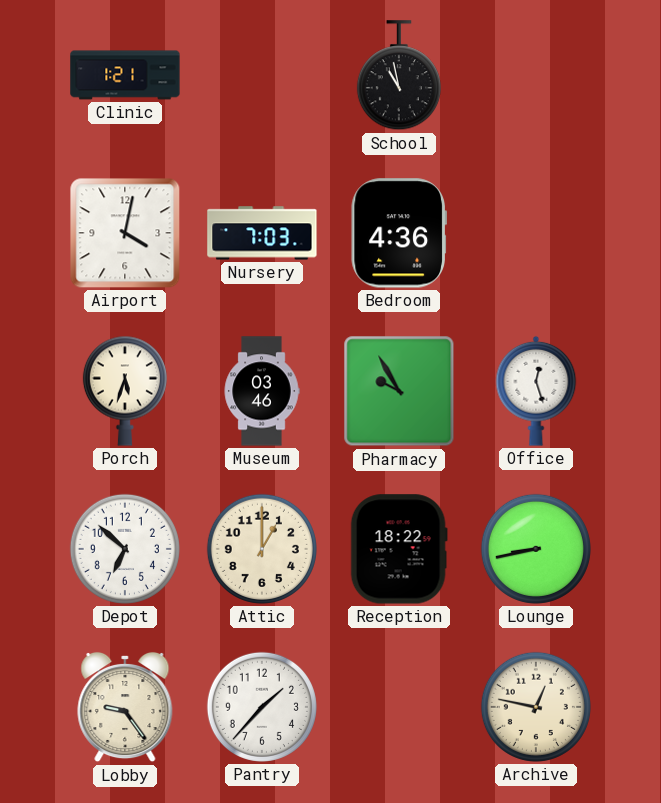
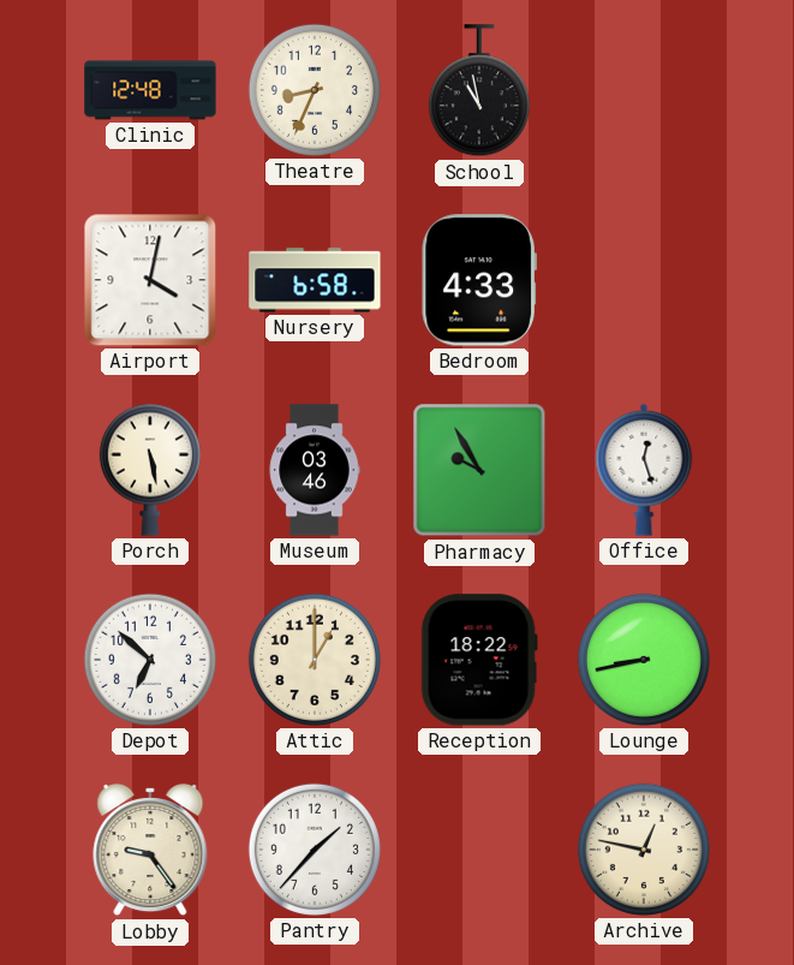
Clinic: 1:21 -> 12:48
Theatre: none -> 8:34
Nursery: 7:03 -> 6:58
Bedroom: 4:36 -> 4:33
Porch: 5:33 -> 5:28
